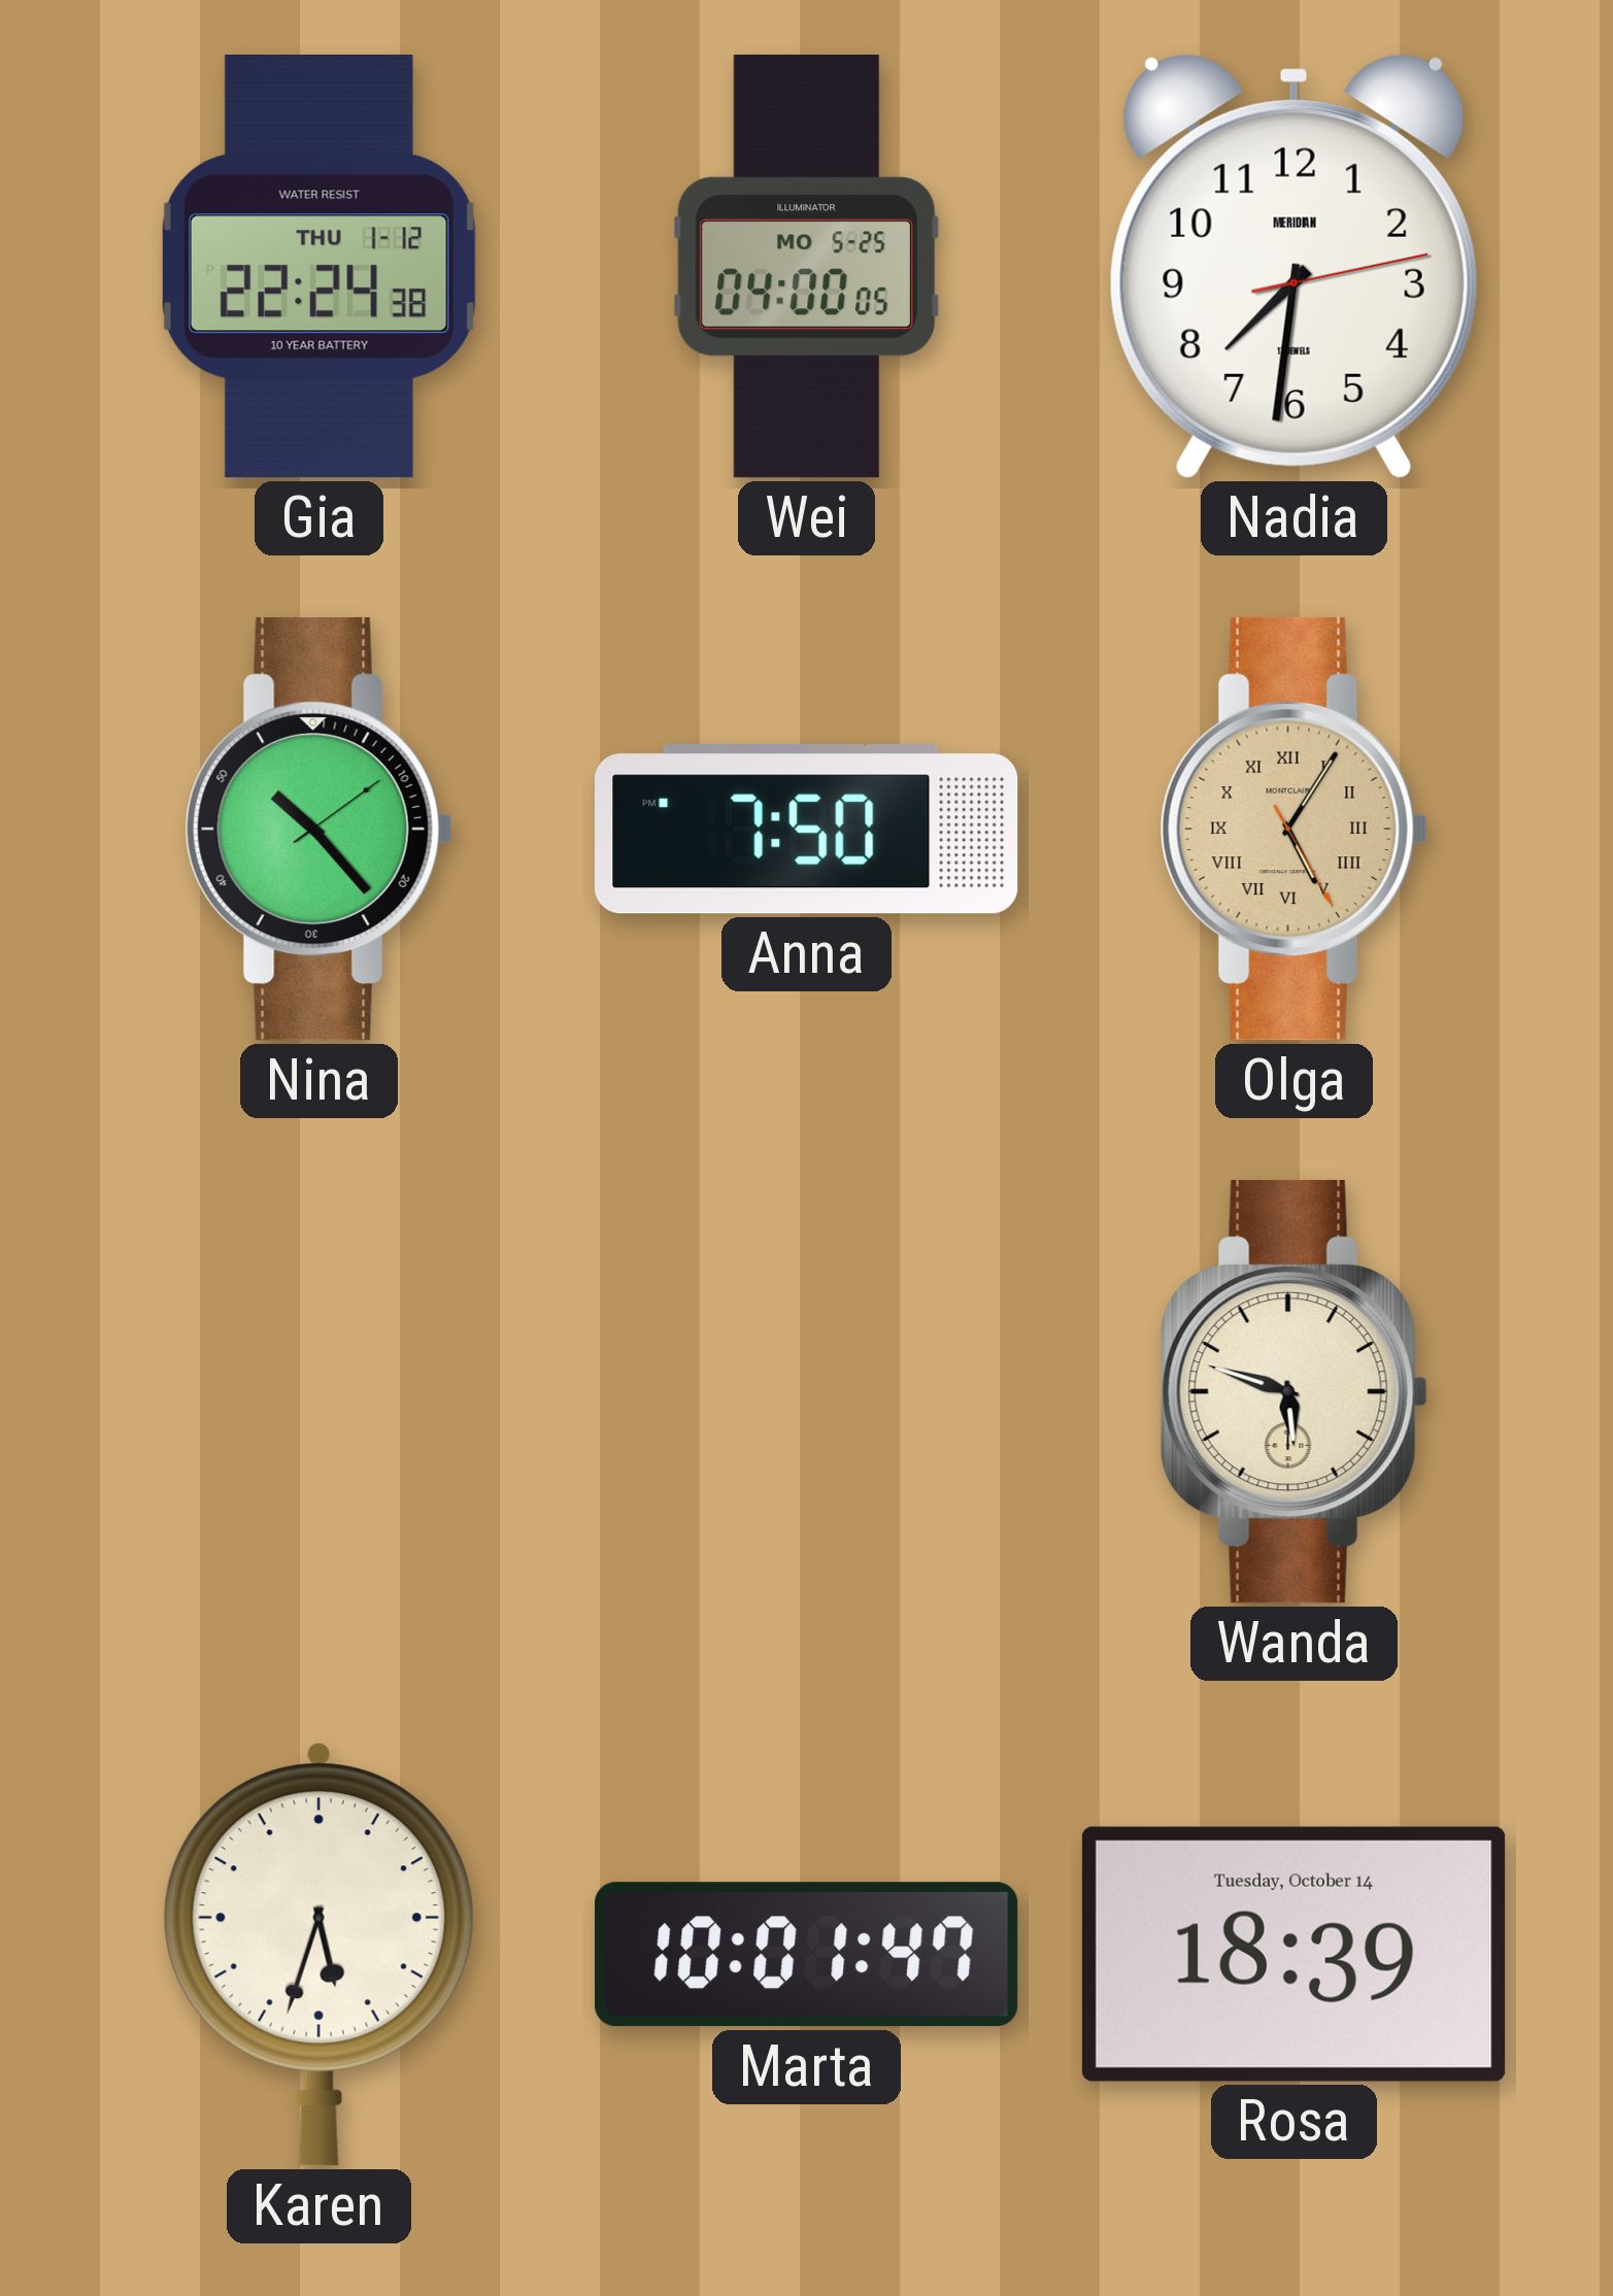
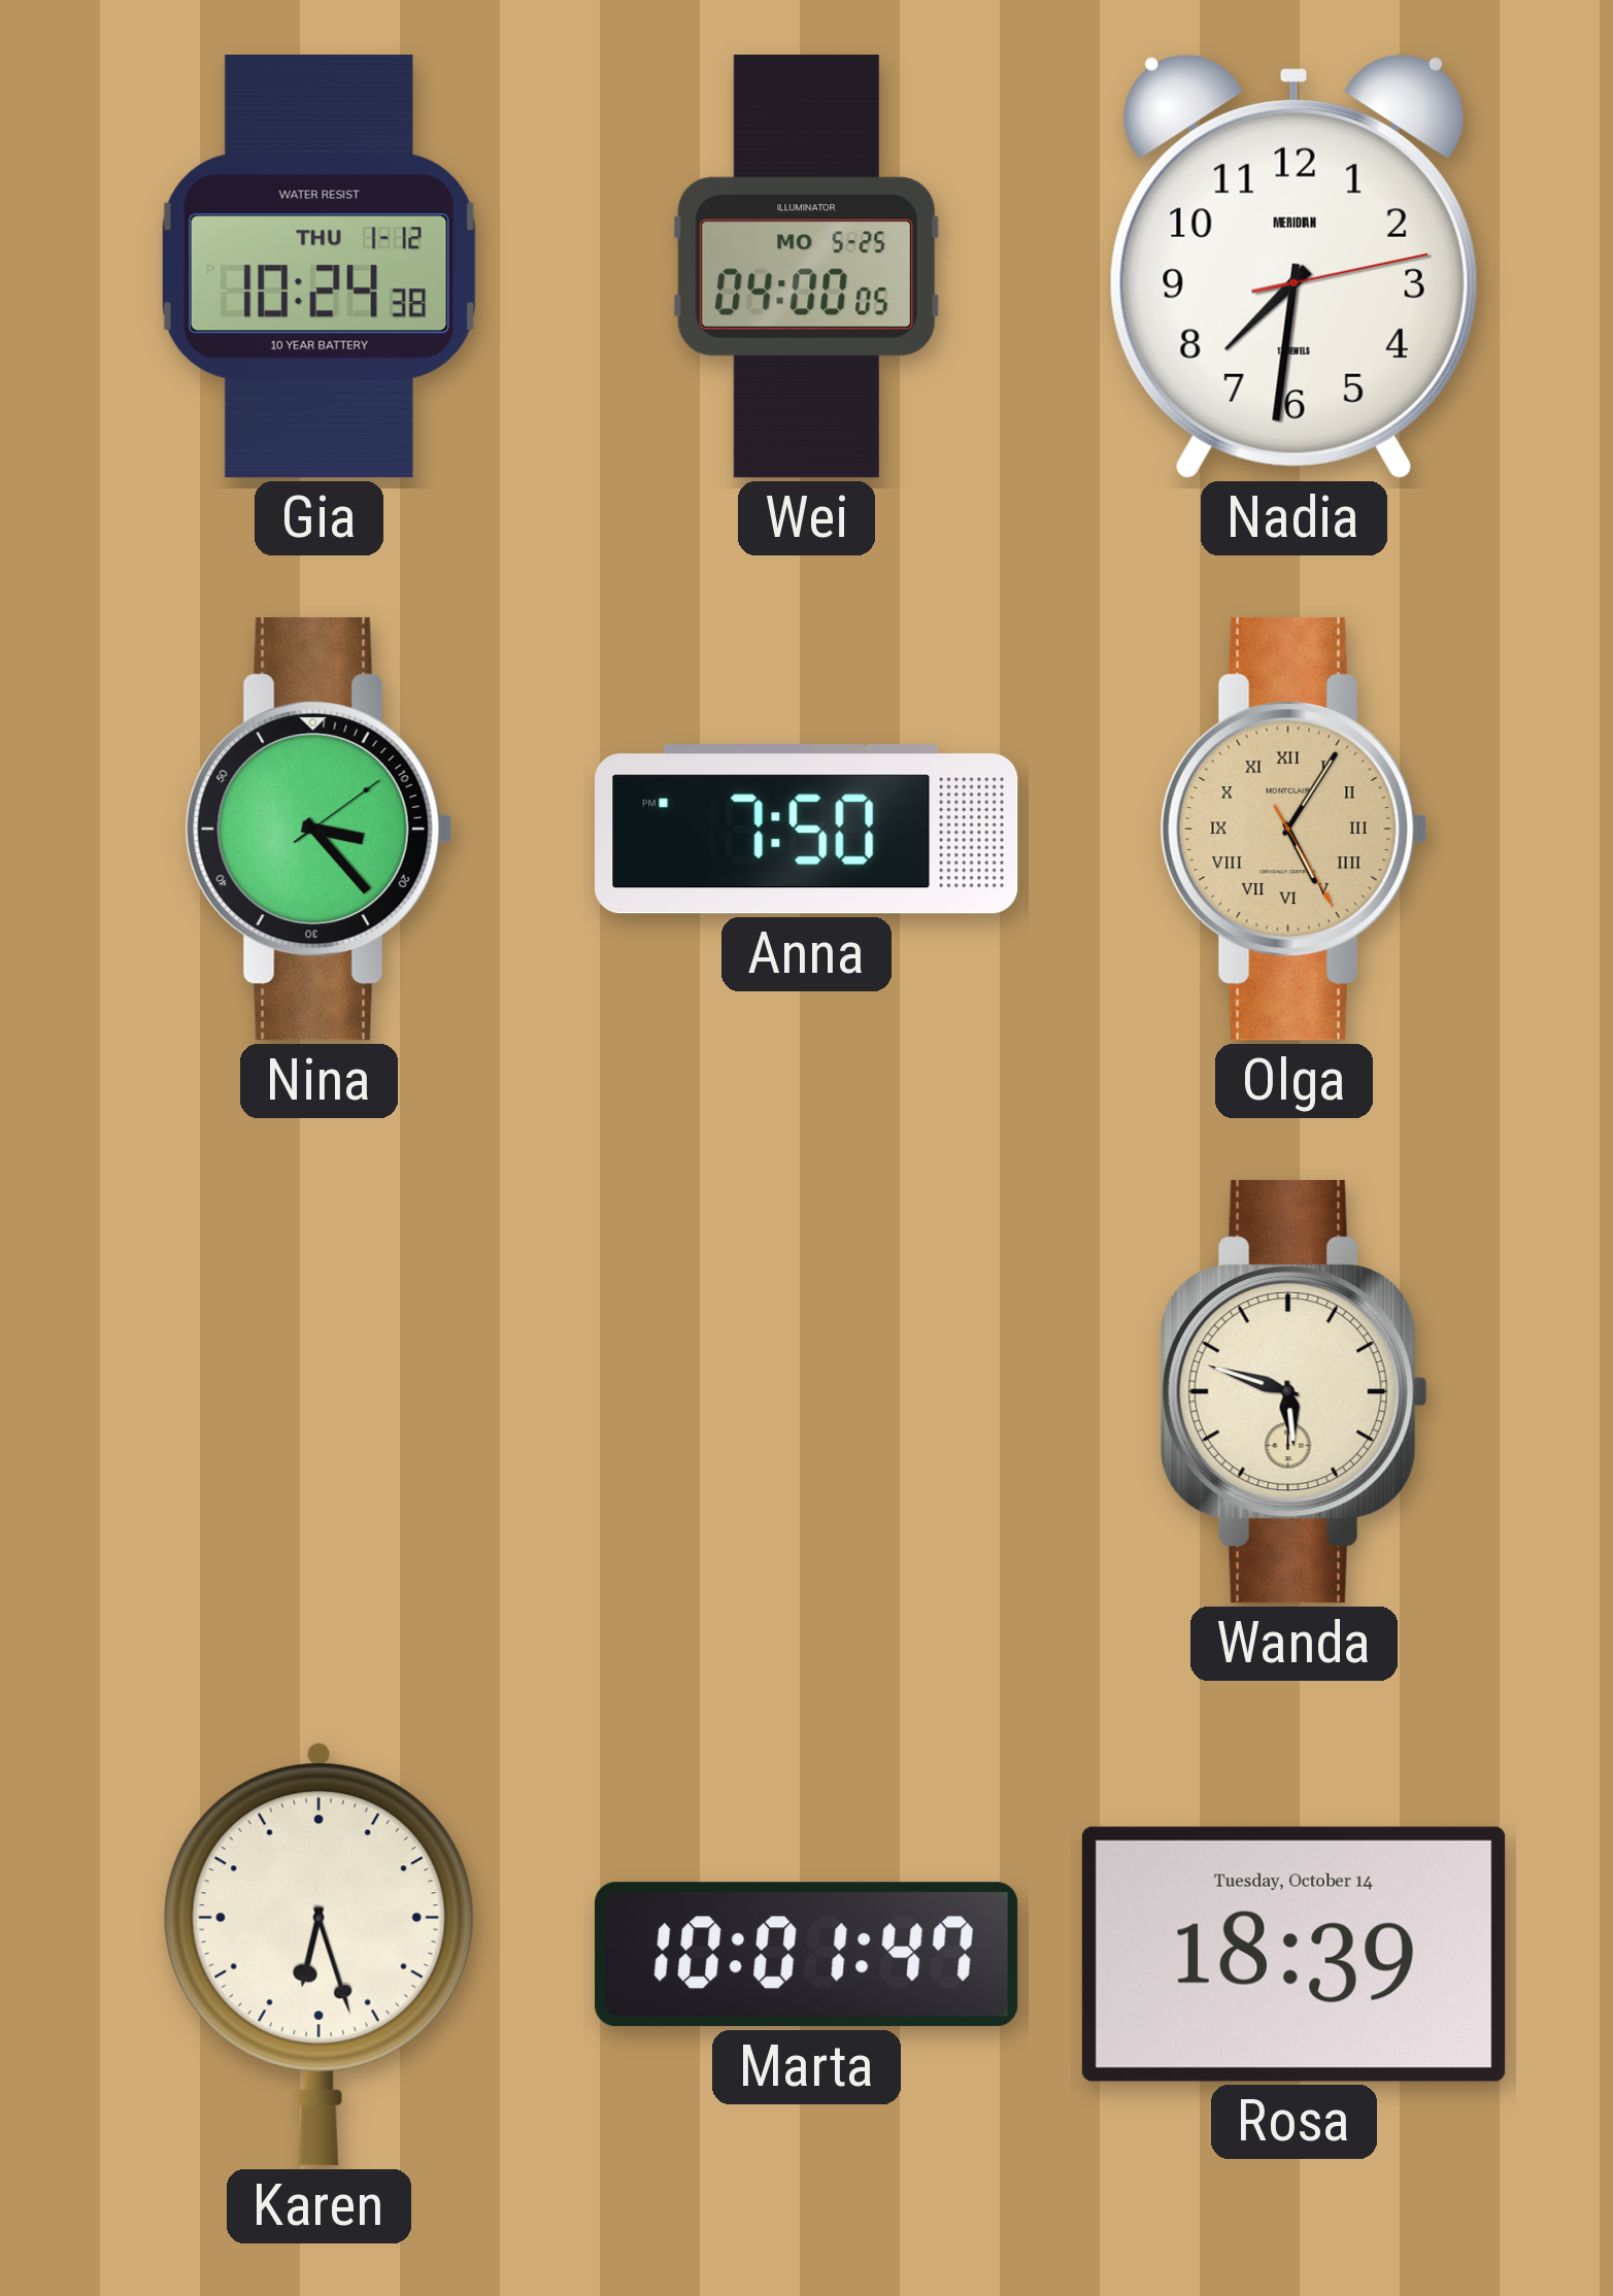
Gia: 22:24 -> 10:24
Nina: 10:23 -> 3:23
Karen: 5:33 -> 6:27
